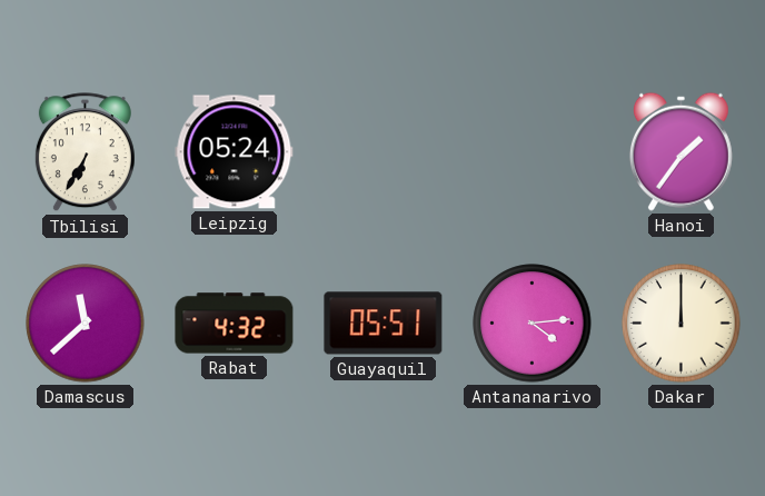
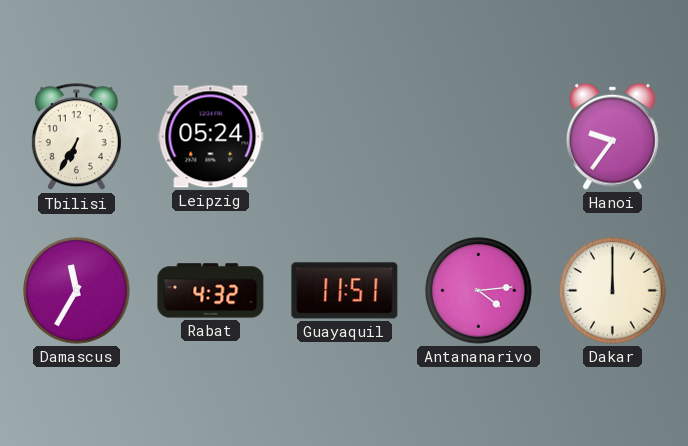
Hanoi: 1:36 -> 9:36
Damascus: 11:38 -> 11:35
Guayaquil: 05:51 -> 11:51
